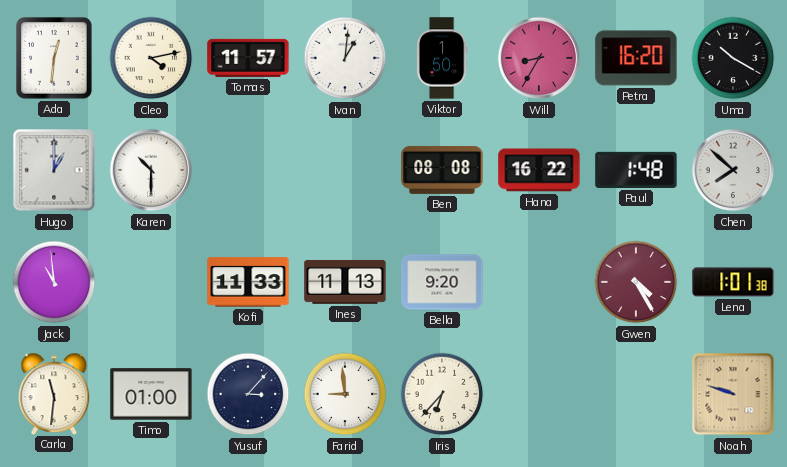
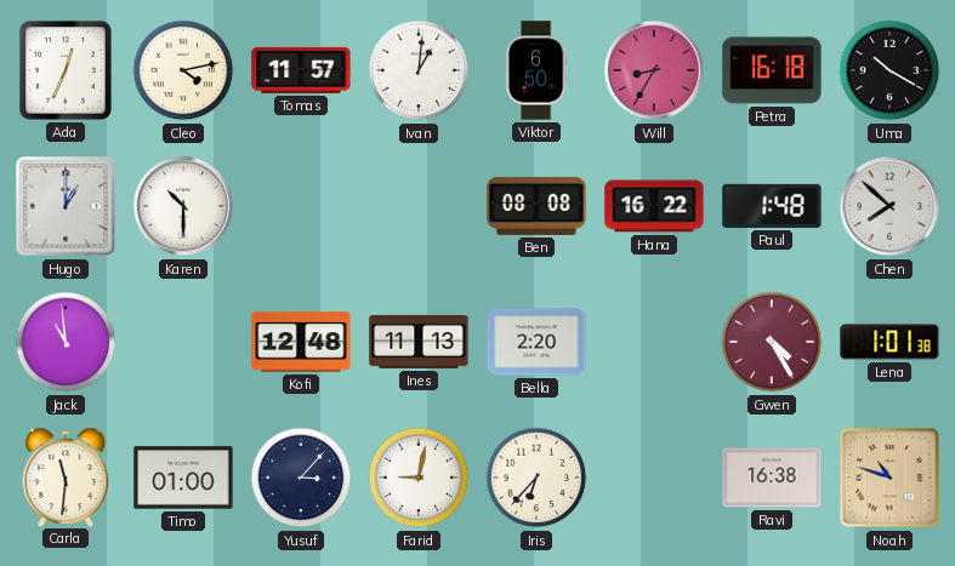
Ada: 12:31 -> 12:34
Viktor: 1:50 -> 6:50
Petra: 16:20 -> 16:18
Kofi: 11:33 -> 12:48
Bella: 9:20 -> 2:20
Farid: 8:59 -> 9:02
Ravi: none -> 16:38
Noah: 9:48 -> 10:48
